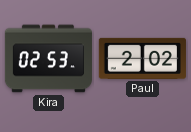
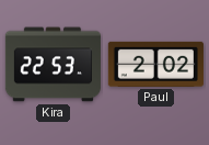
Kira: 02:53 -> 22:53
